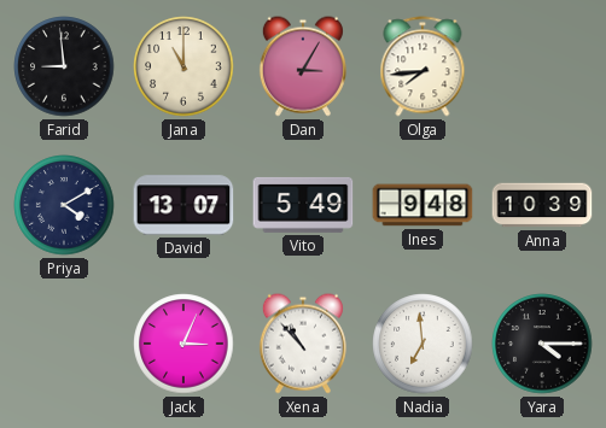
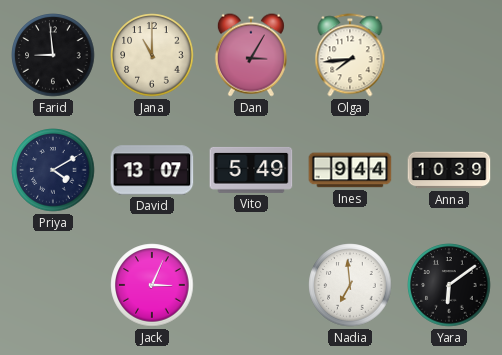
Ines: 9:48 -> 9:44
Xena: 10:53 -> none
Yara: 4:15 -> 6:09
